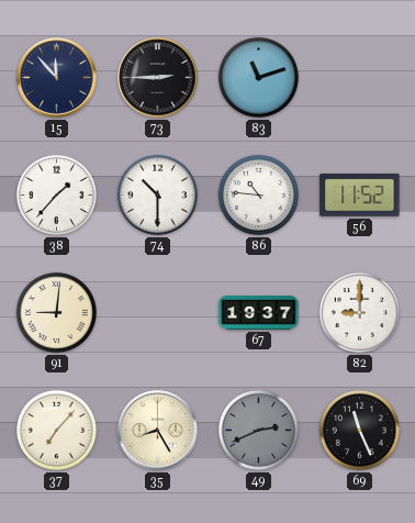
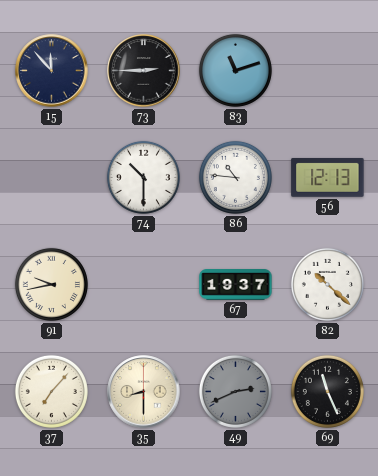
38: 1:37 -> none
56: 11:52 -> 12:13
91: 9:01 -> 9:43
82: 9:00 -> 10:22
35: 8:25 -> 8:30
